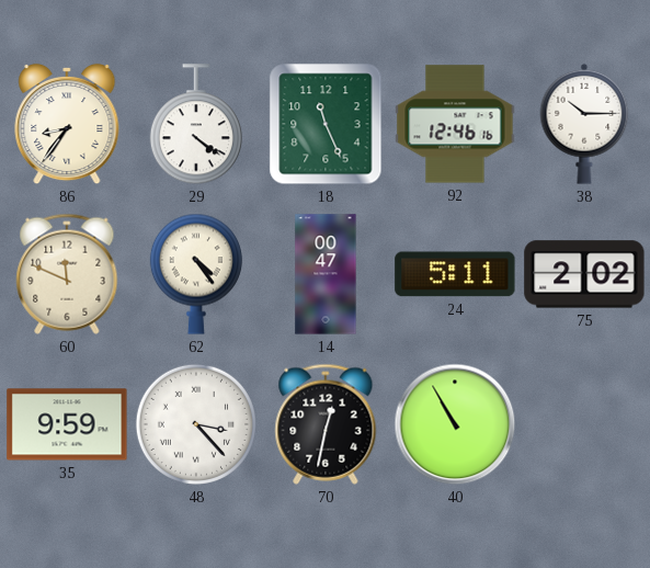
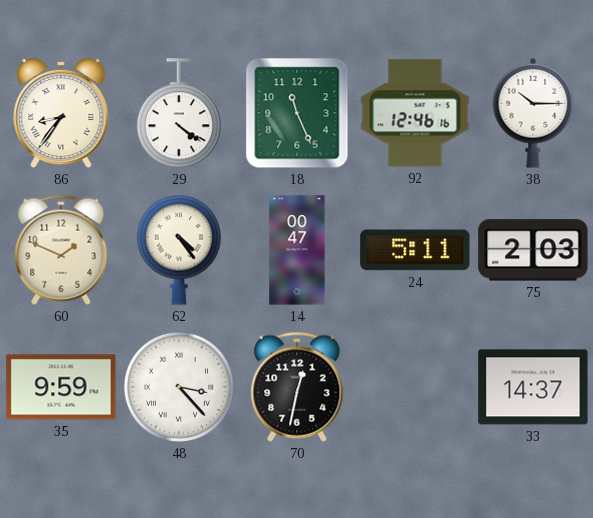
60: 11:49 -> 1:49
75: 2:02 -> 2:03
40: 10:55 -> none
33: none -> 14:37
